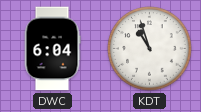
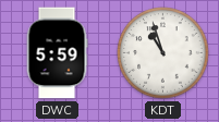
DWC: 6:04 -> 5:59
